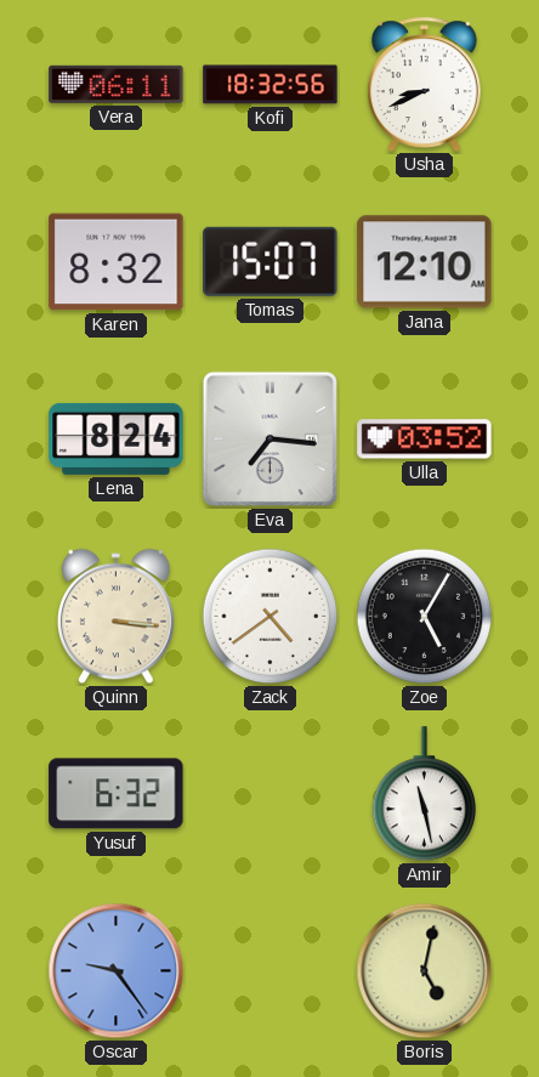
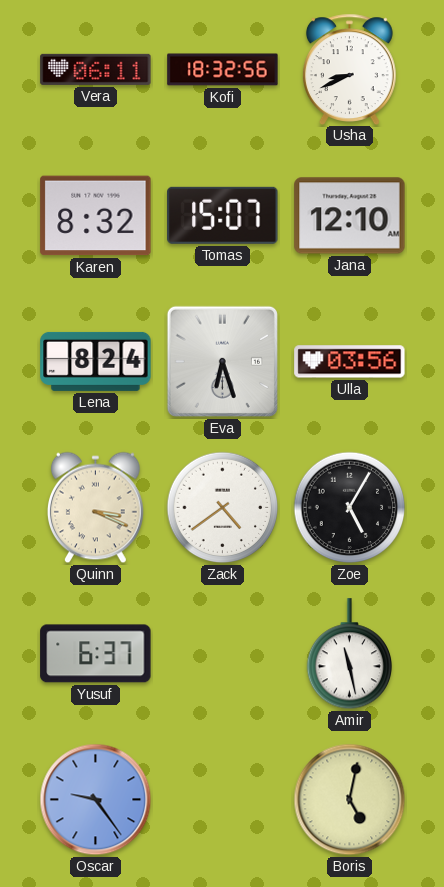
Eva: 7:16 -> 6:27
Ulla: 03:52 -> 03:56
Quinn: 3:16 -> 3:19
Yusuf: 6:32 -> 6:37
